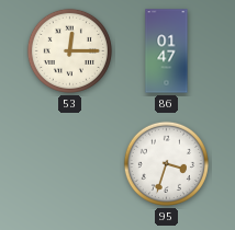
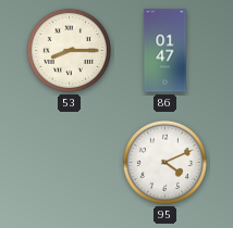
53: 12:15 -> 8:15
95: 3:33 -> 4:11
